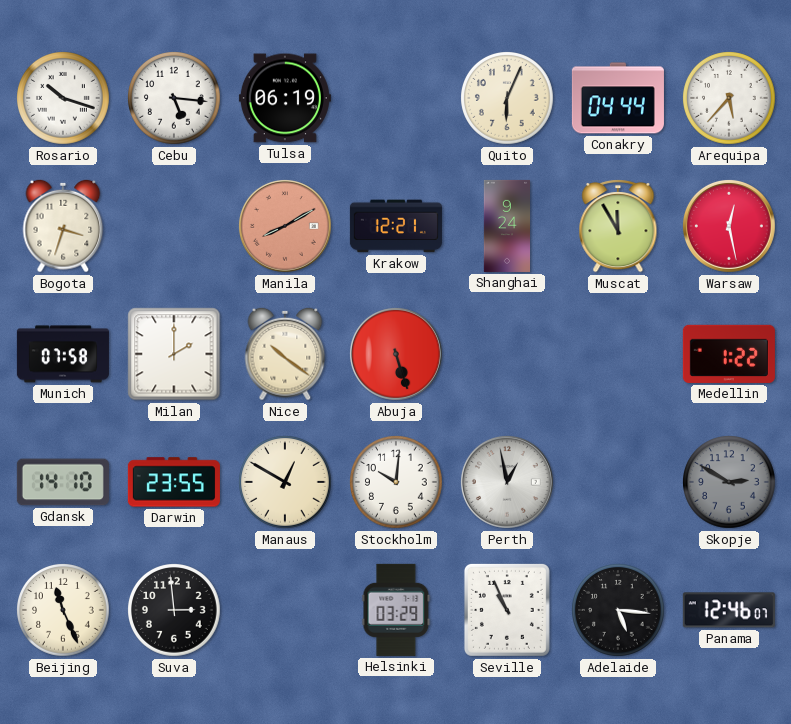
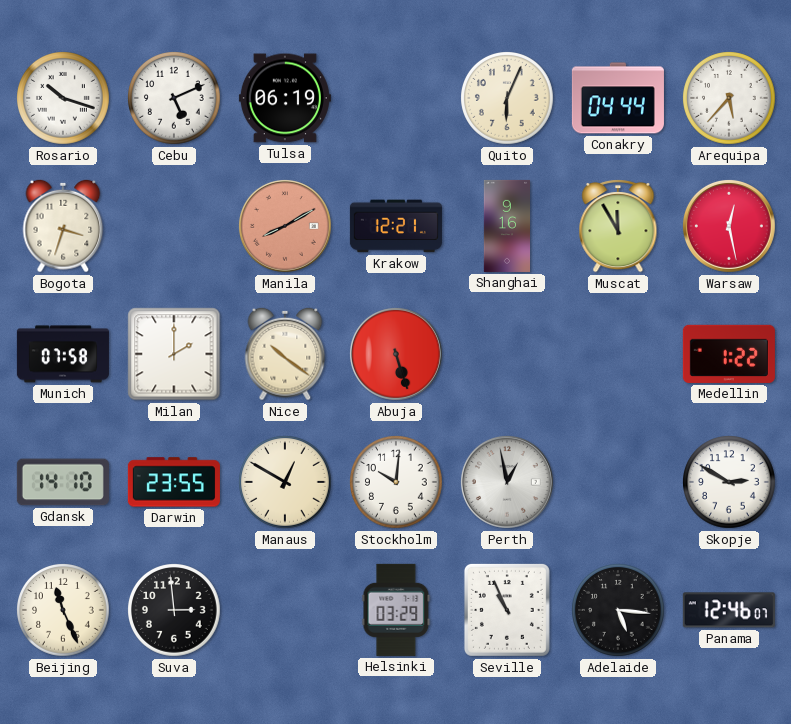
Cebu: 5:16 -> 5:11
Shanghai: 9:24 -> 9:16
Skopje dial: grey -> white
